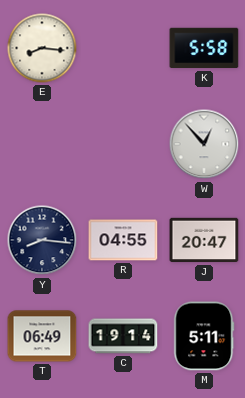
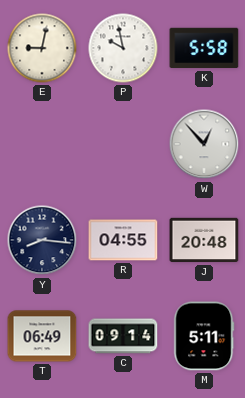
E: 8:16 -> 9:02
P: none -> 9:58
J: 20:47 -> 20:48
C: 19:14 -> 09:14
